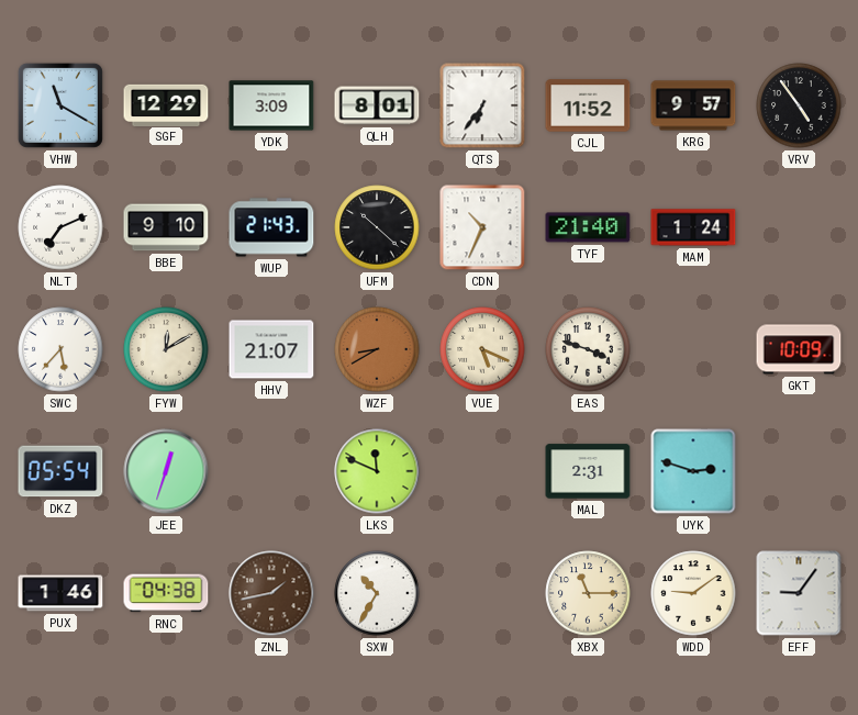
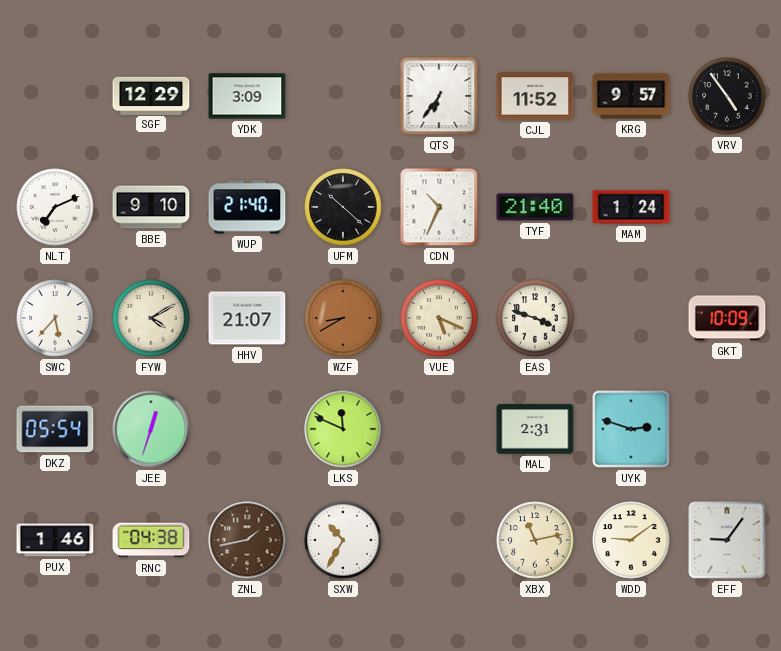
VHW: 11:20 -> none
QLH: 8:01 -> none
WUP: 21:43 -> 21:40
FYW: 12:10 -> 4:10
XBX: 11:15 -> 11:13
